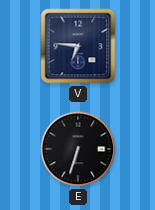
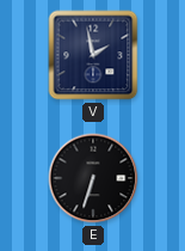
V: 6:46 -> 1:58
